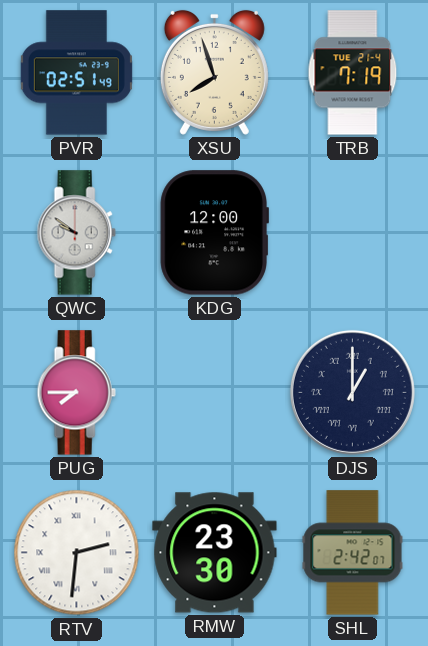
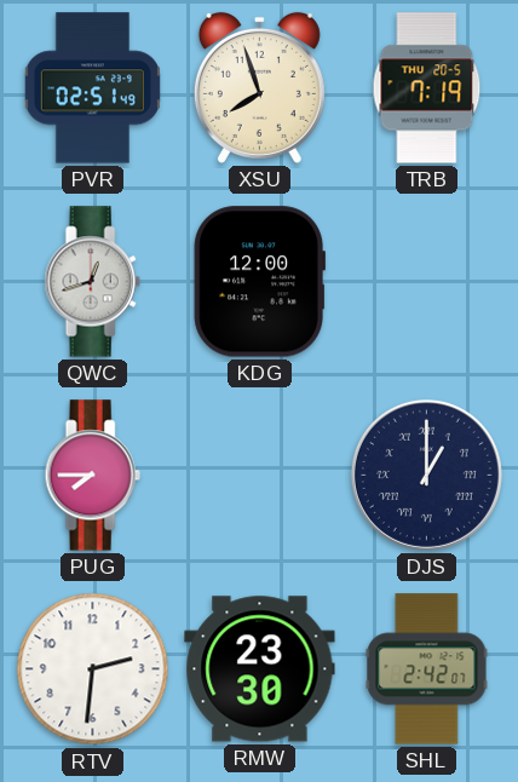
TRB date: TUE 21-4 -> THU 20-5
QWC: 9:51 -> 12:42
RTV numerals: Roman -> Arabic
